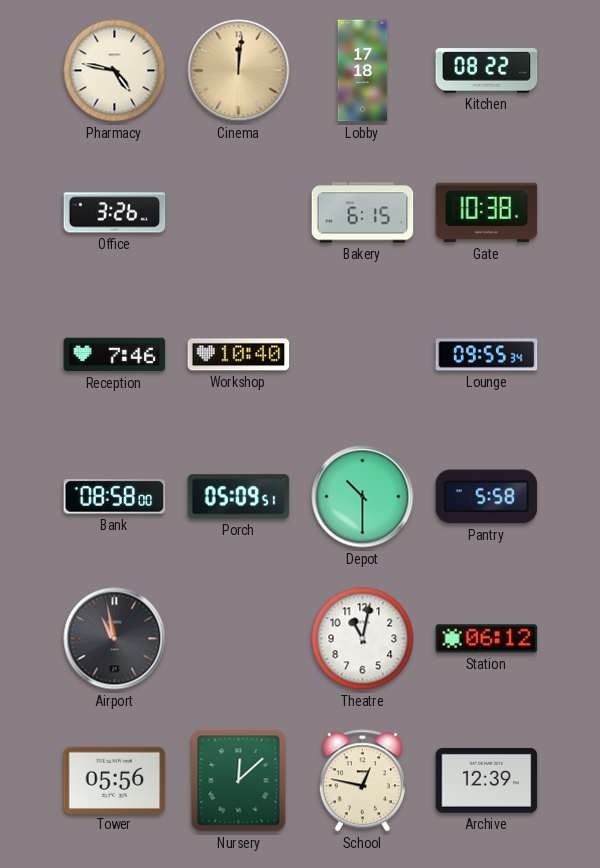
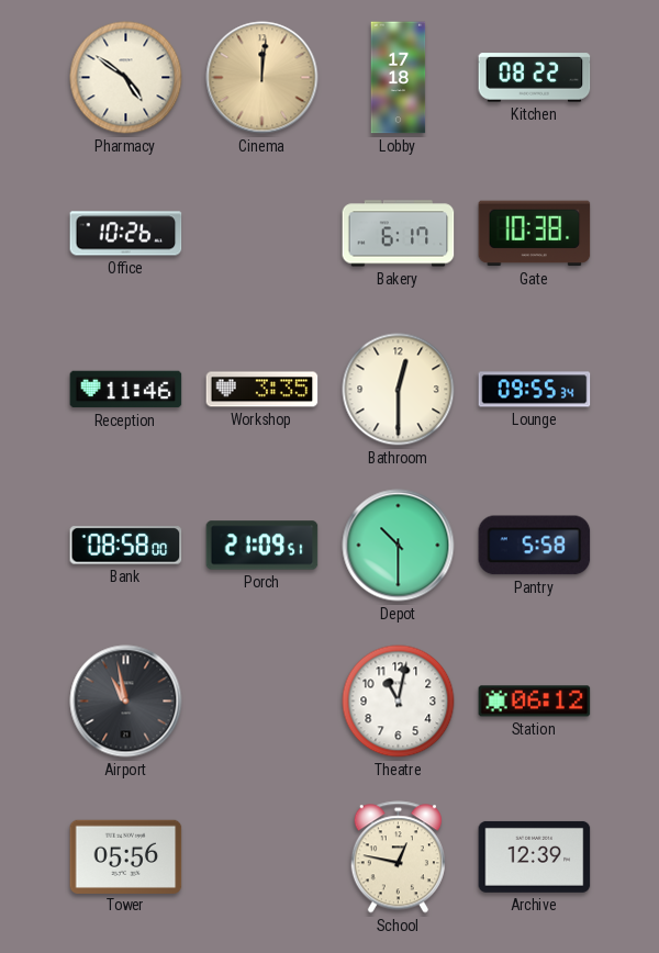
Pharmacy: 4:47 -> 4:51
Office: 3:26 -> 10:26
Bakery: 6:15 -> 6:17
Reception: 7:46 -> 11:46
Workshop: 10:40 -> 3:35
Bathroom: none -> 12:30
Porch: 05:09 -> 21:09
Nursery: 12:08 -> none
